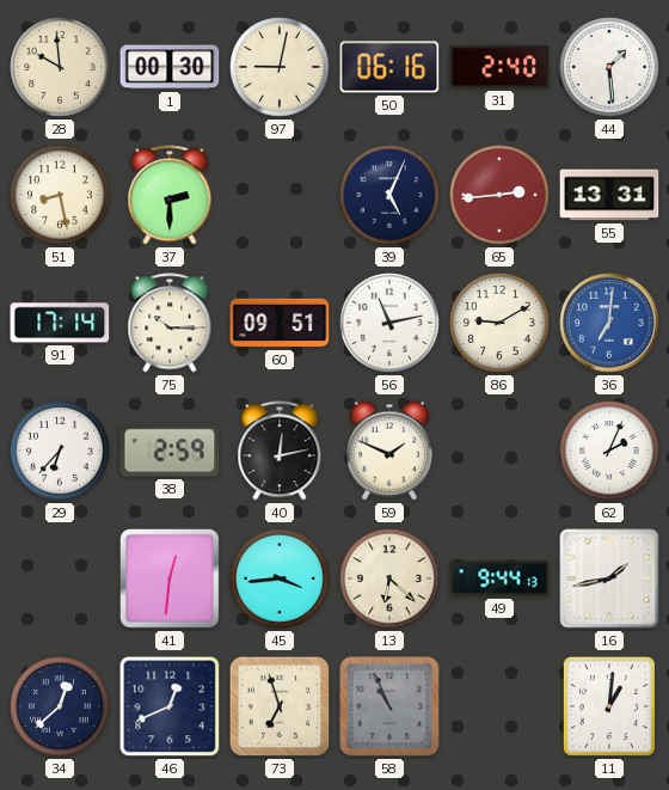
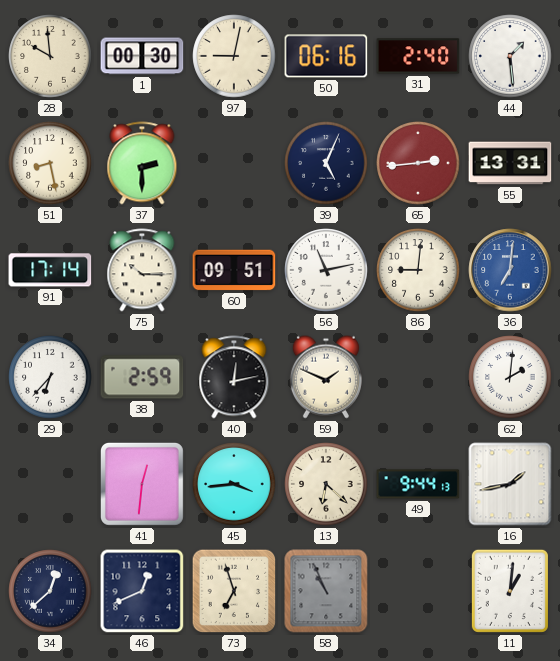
86: 9:10 -> 9:01
62: 2:04 -> 2:01
